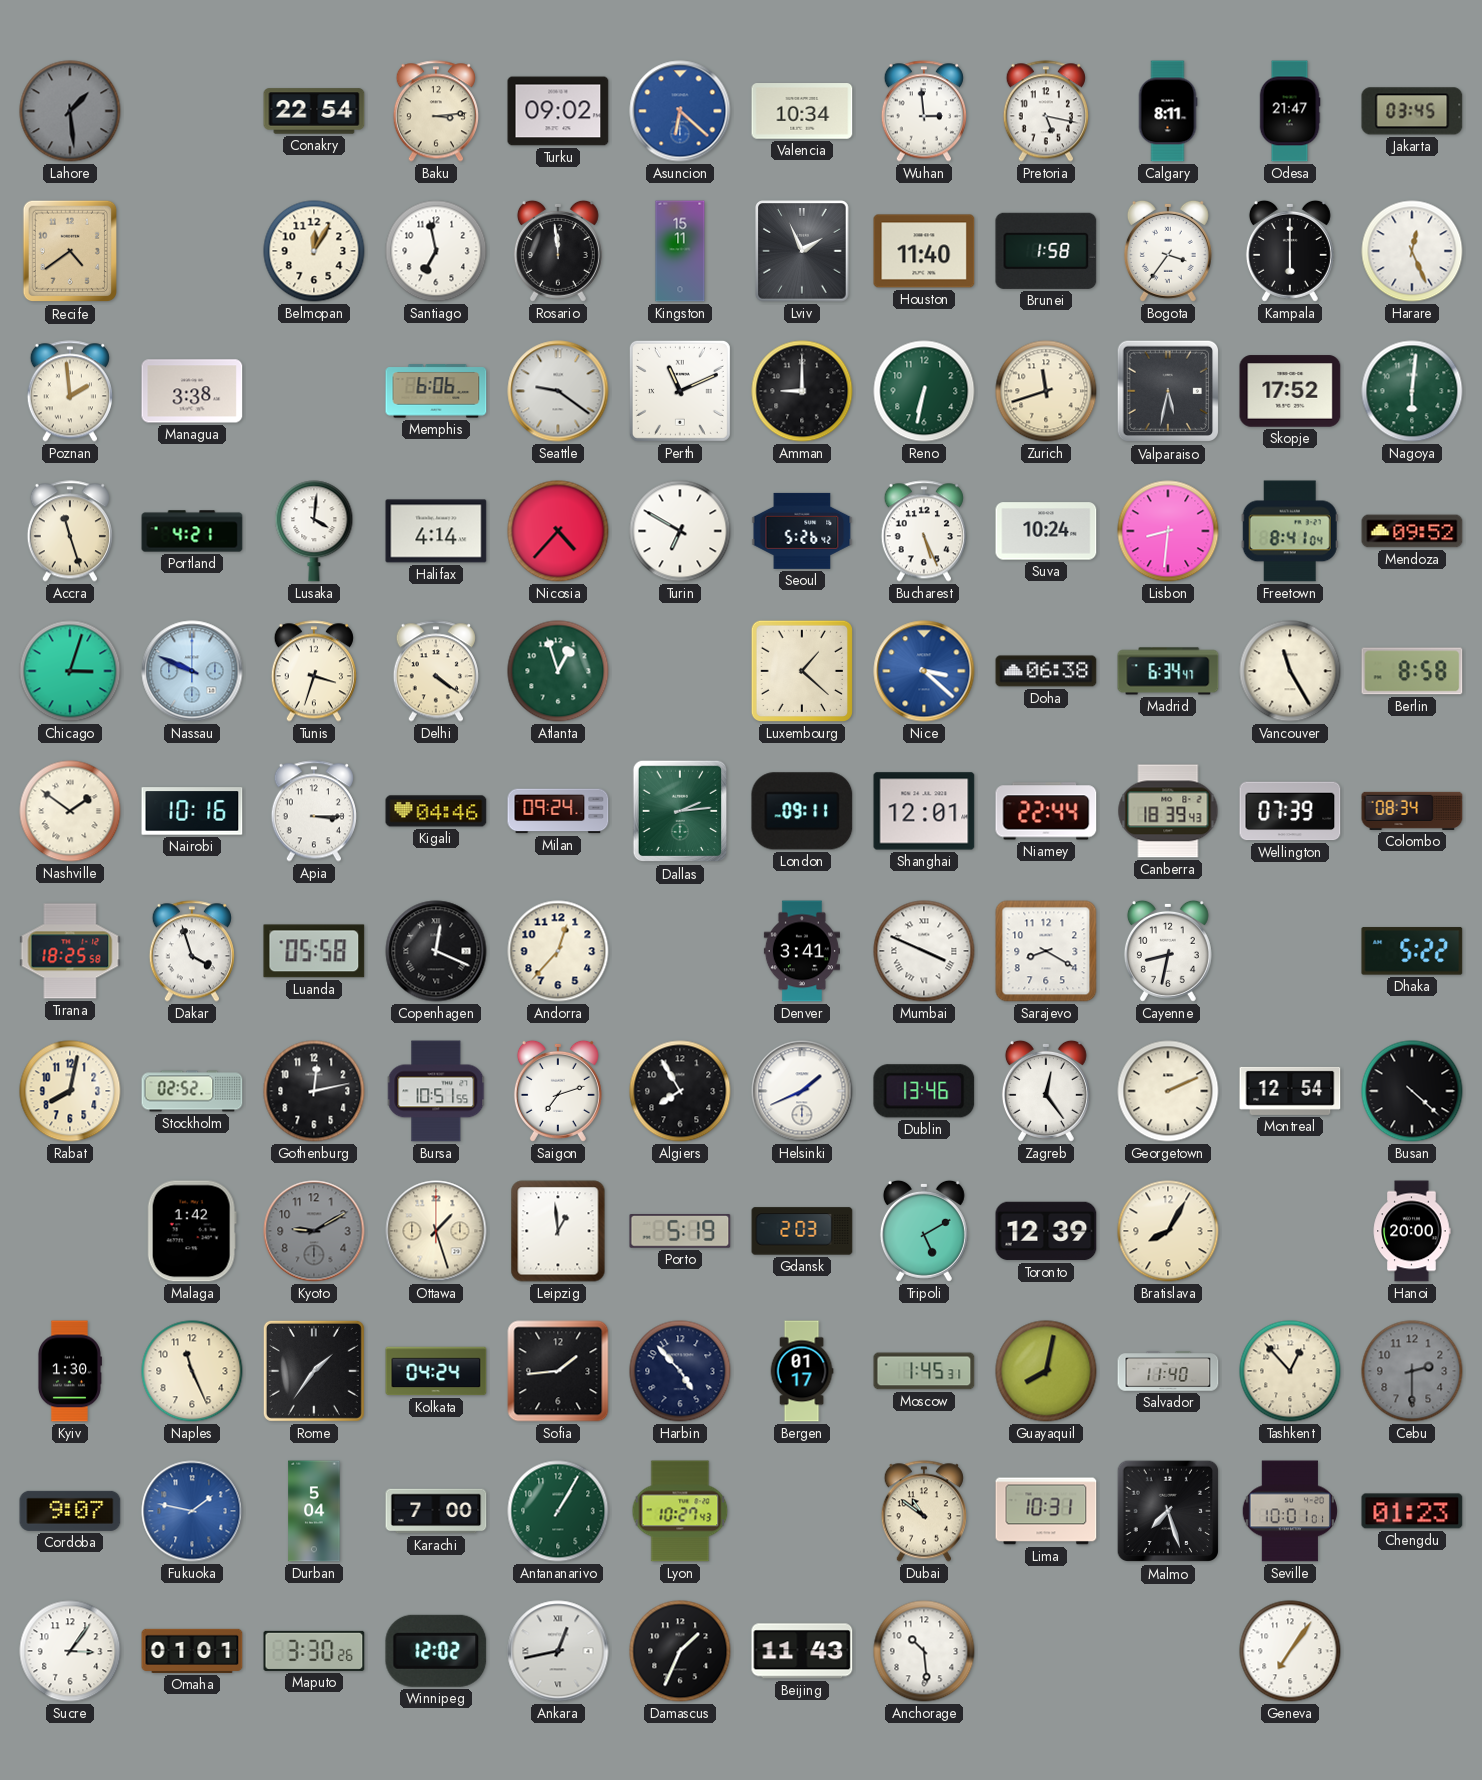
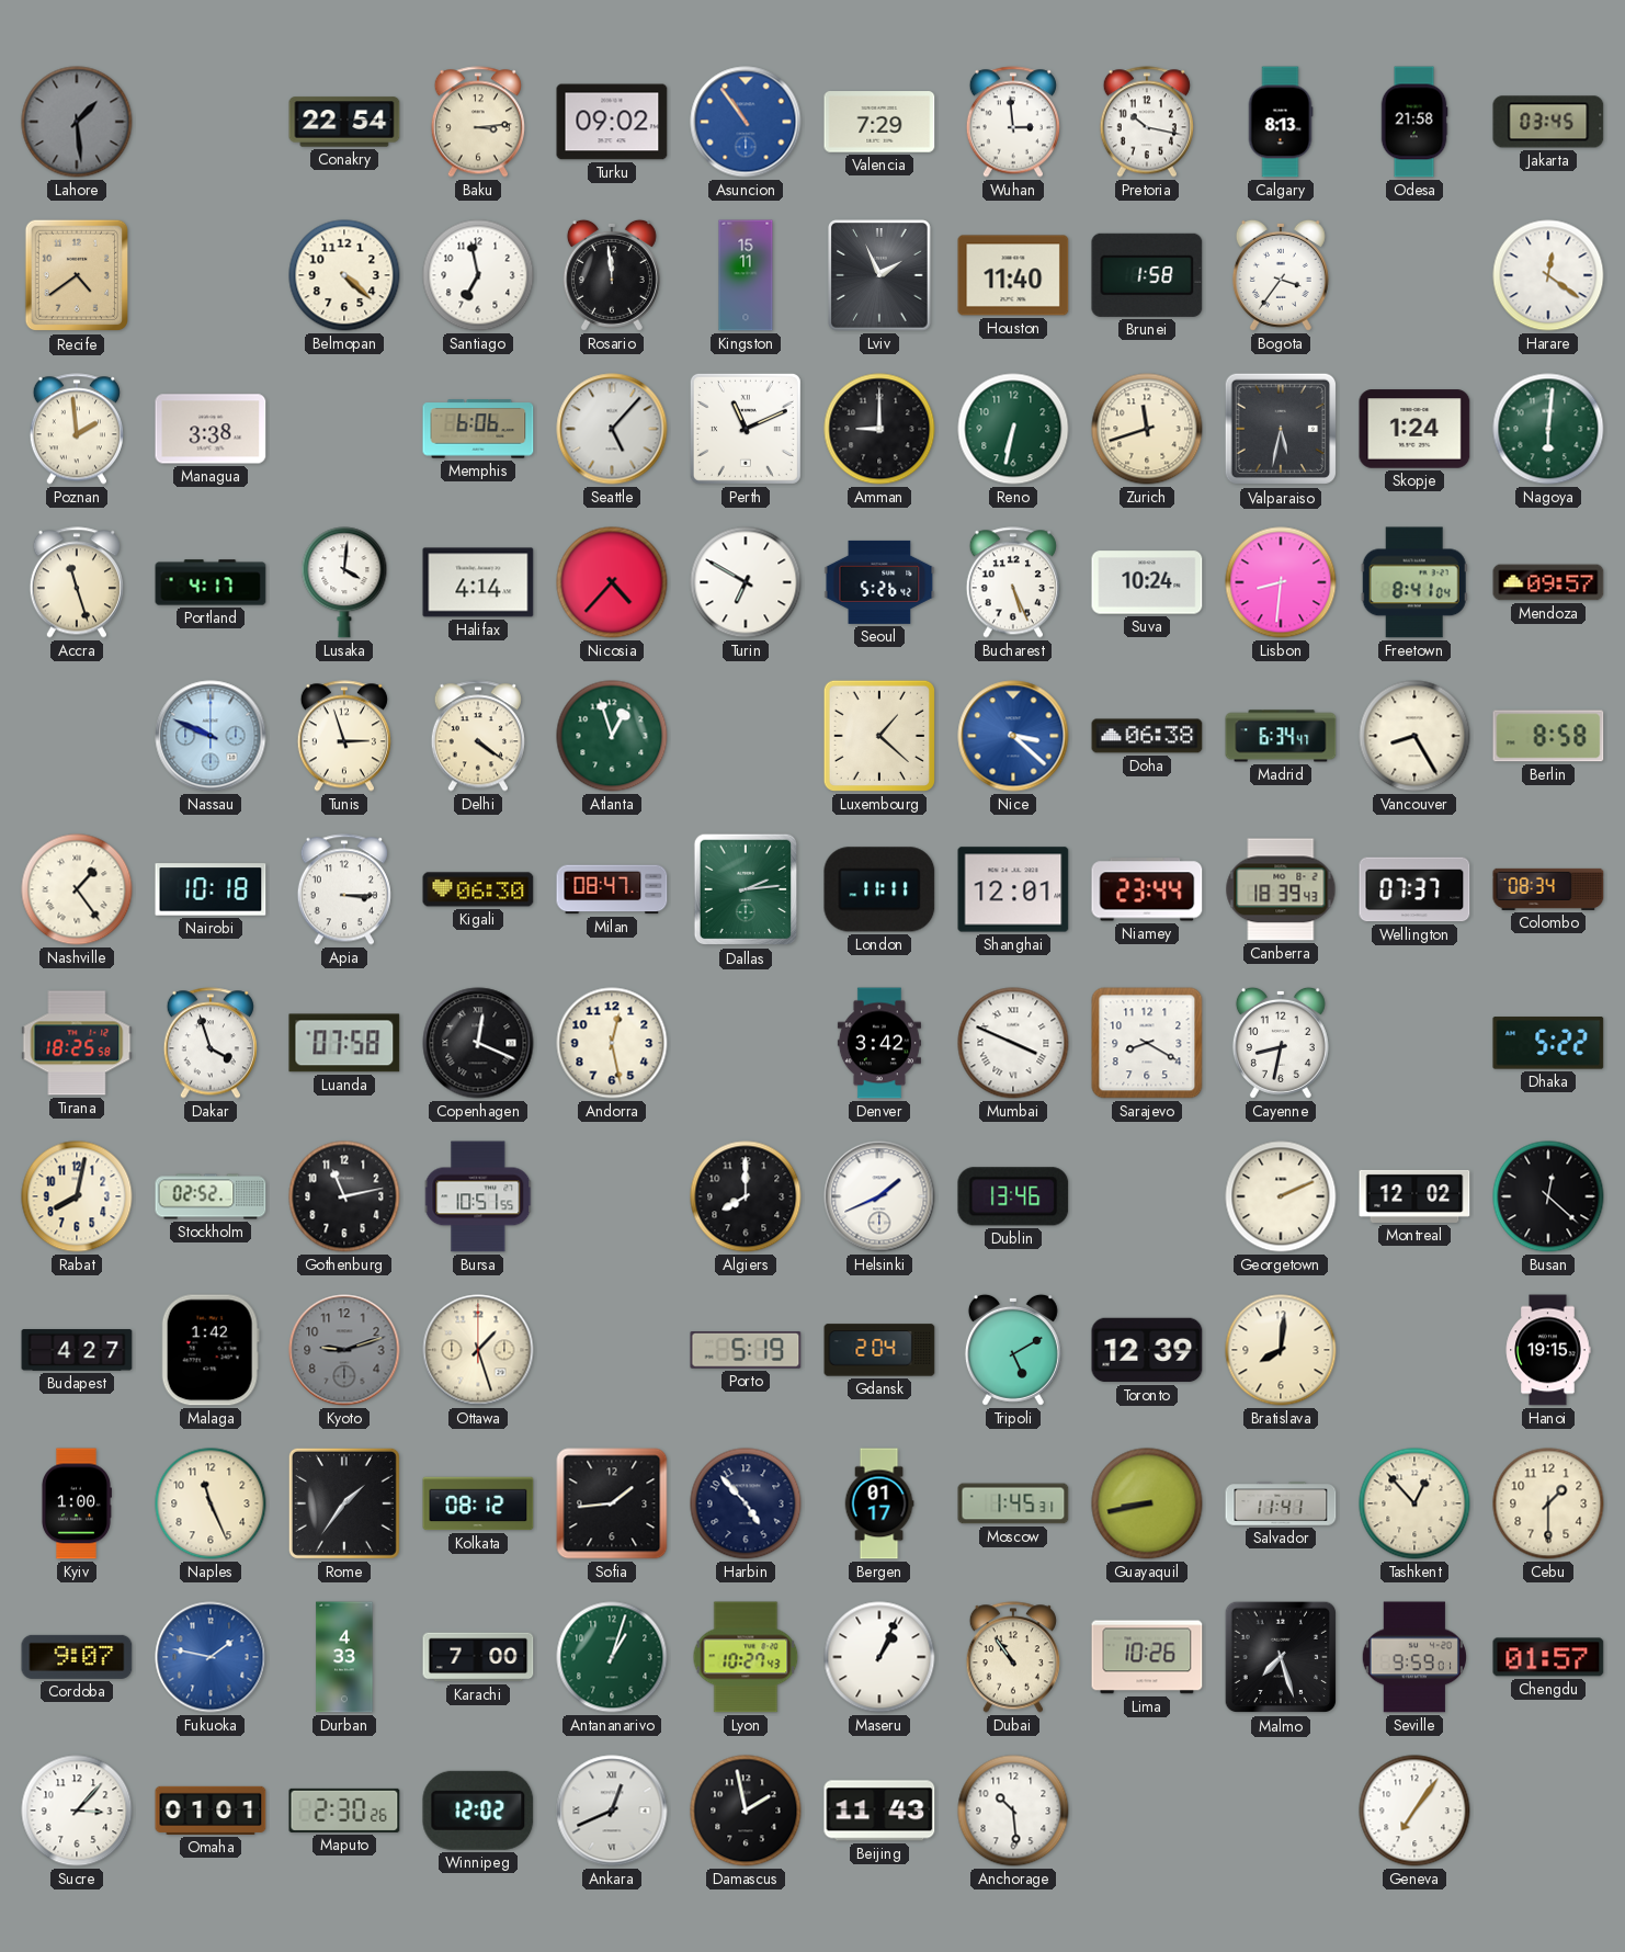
Asuncion: 6:22 -> 10:54
Valencia: 10:34 -> 7:29
Pretoria: 5:17 -> 10:17
Calgary: 8:11 -> 8:13
Odesa: 21:47 -> 21:58
Belmopan: 12:05 -> 4:22
Kampala: 6:00 -> none
Harare: 12:26 -> 12:21
Seattle: 9:21 -> 5:07
Skopje: 17:52 -> 1:24
Portland: 4:21 -> 4:17
Mendoza: 09:52 -> 09:57
Chicago: 3:03 -> none
Tunis: 3:33 -> 2:57
Vancouver: 11:25 -> 8:25
Nashville: 1:51 -> 1:24
Nairobi: 10:16 -> 10:18
Kigali: 04:46 -> 06:30
Milan: 09:24 -> 08:47
London: 09:11 -> 11:11
Niamey: 22:44 -> 23:44
Wellington: 07:39 -> 07:37
Luanda: 05:58 -> 07:58
Andorra: 12:37 -> 12:28
Denver: 3:41 -> 3:42
Gothenburg: 12:13 -> 11:13
Saigon: 7:12 -> none
Algiers: 7:55 -> 8:00
Zagreb: 12:24 -> none
Montreal: 12:54 -> 12:02
Busan: 4:22 -> 12:22
Budapest: none -> 4:27
Kyoto: 9:10 -> 9:12
Leipzig: 12:59 -> none
Gdansk: 2:03 -> 2:04
Bratislava: 8:05 -> 8:01
Hanoi: 20:00 -> 19:15
Kyiv: 1:30 -> 1:00
Kolkata: 04:24 -> 08:12
Guayaquil: 8:02 -> 8:43
Salvador: 11:40 -> 11:41
Cebu: 2:30 -> 1:30
Cebu dial: grey -> cream
Durban: 5:04 -> 4:33
Antananarivo: 1:05 -> 1:03
Maseru: none -> 1:04
Dubai: 10:51 -> 10:54
Lima: 10:31 -> 10:26
Seville: 10:01 -> 9:59
Chengdu: 01:23 -> 01:57
Sucre: 3:06 -> 3:07
Maputo: 3:30 -> 2:30
Ankara: 12:43 -> 12:41
Damascus: 1:34 -> 1:58
